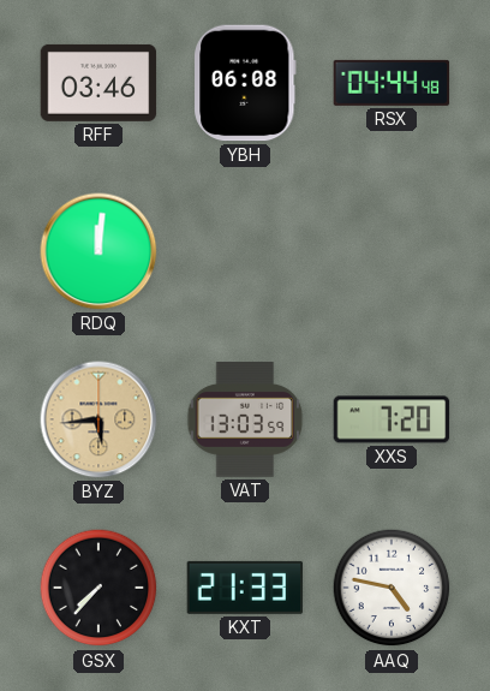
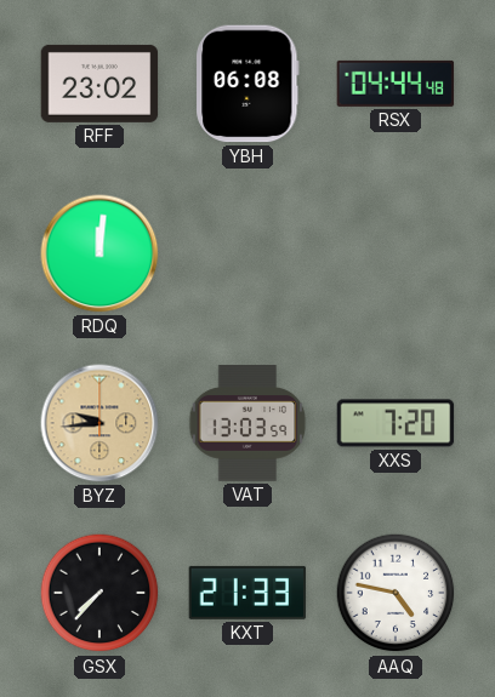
RFF: 03:46 -> 23:02
BYZ: 5:44 -> 9:44
